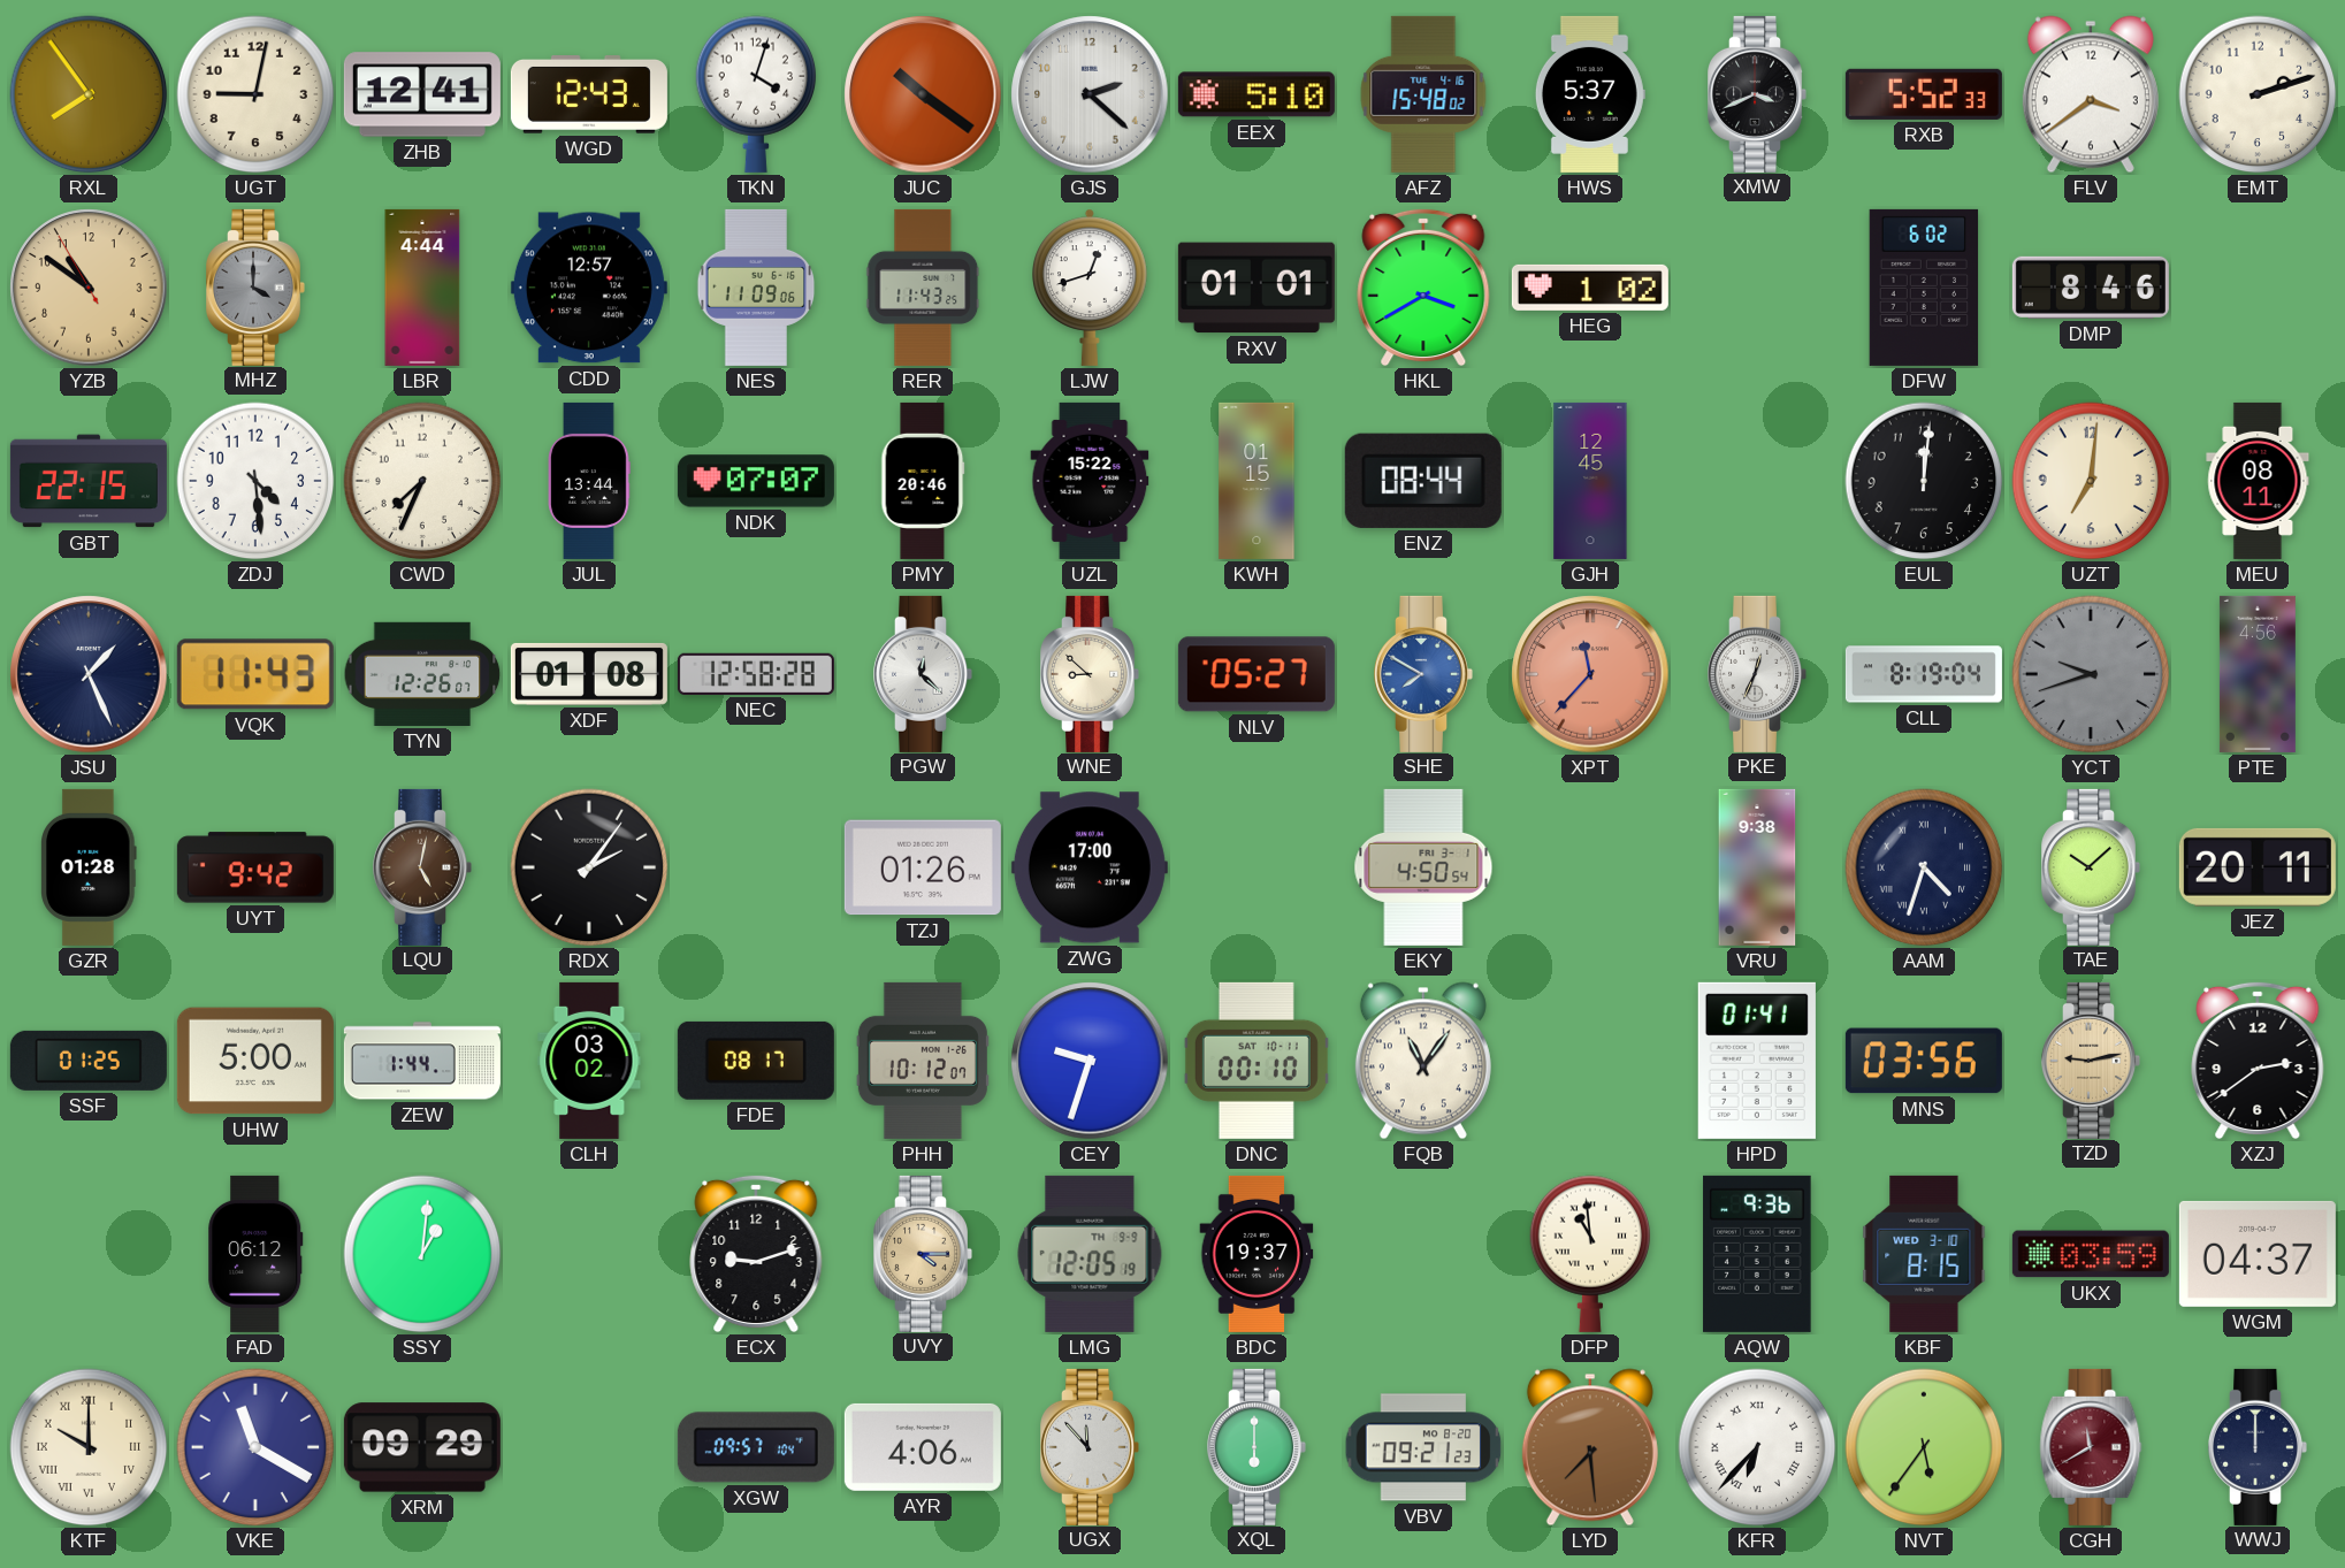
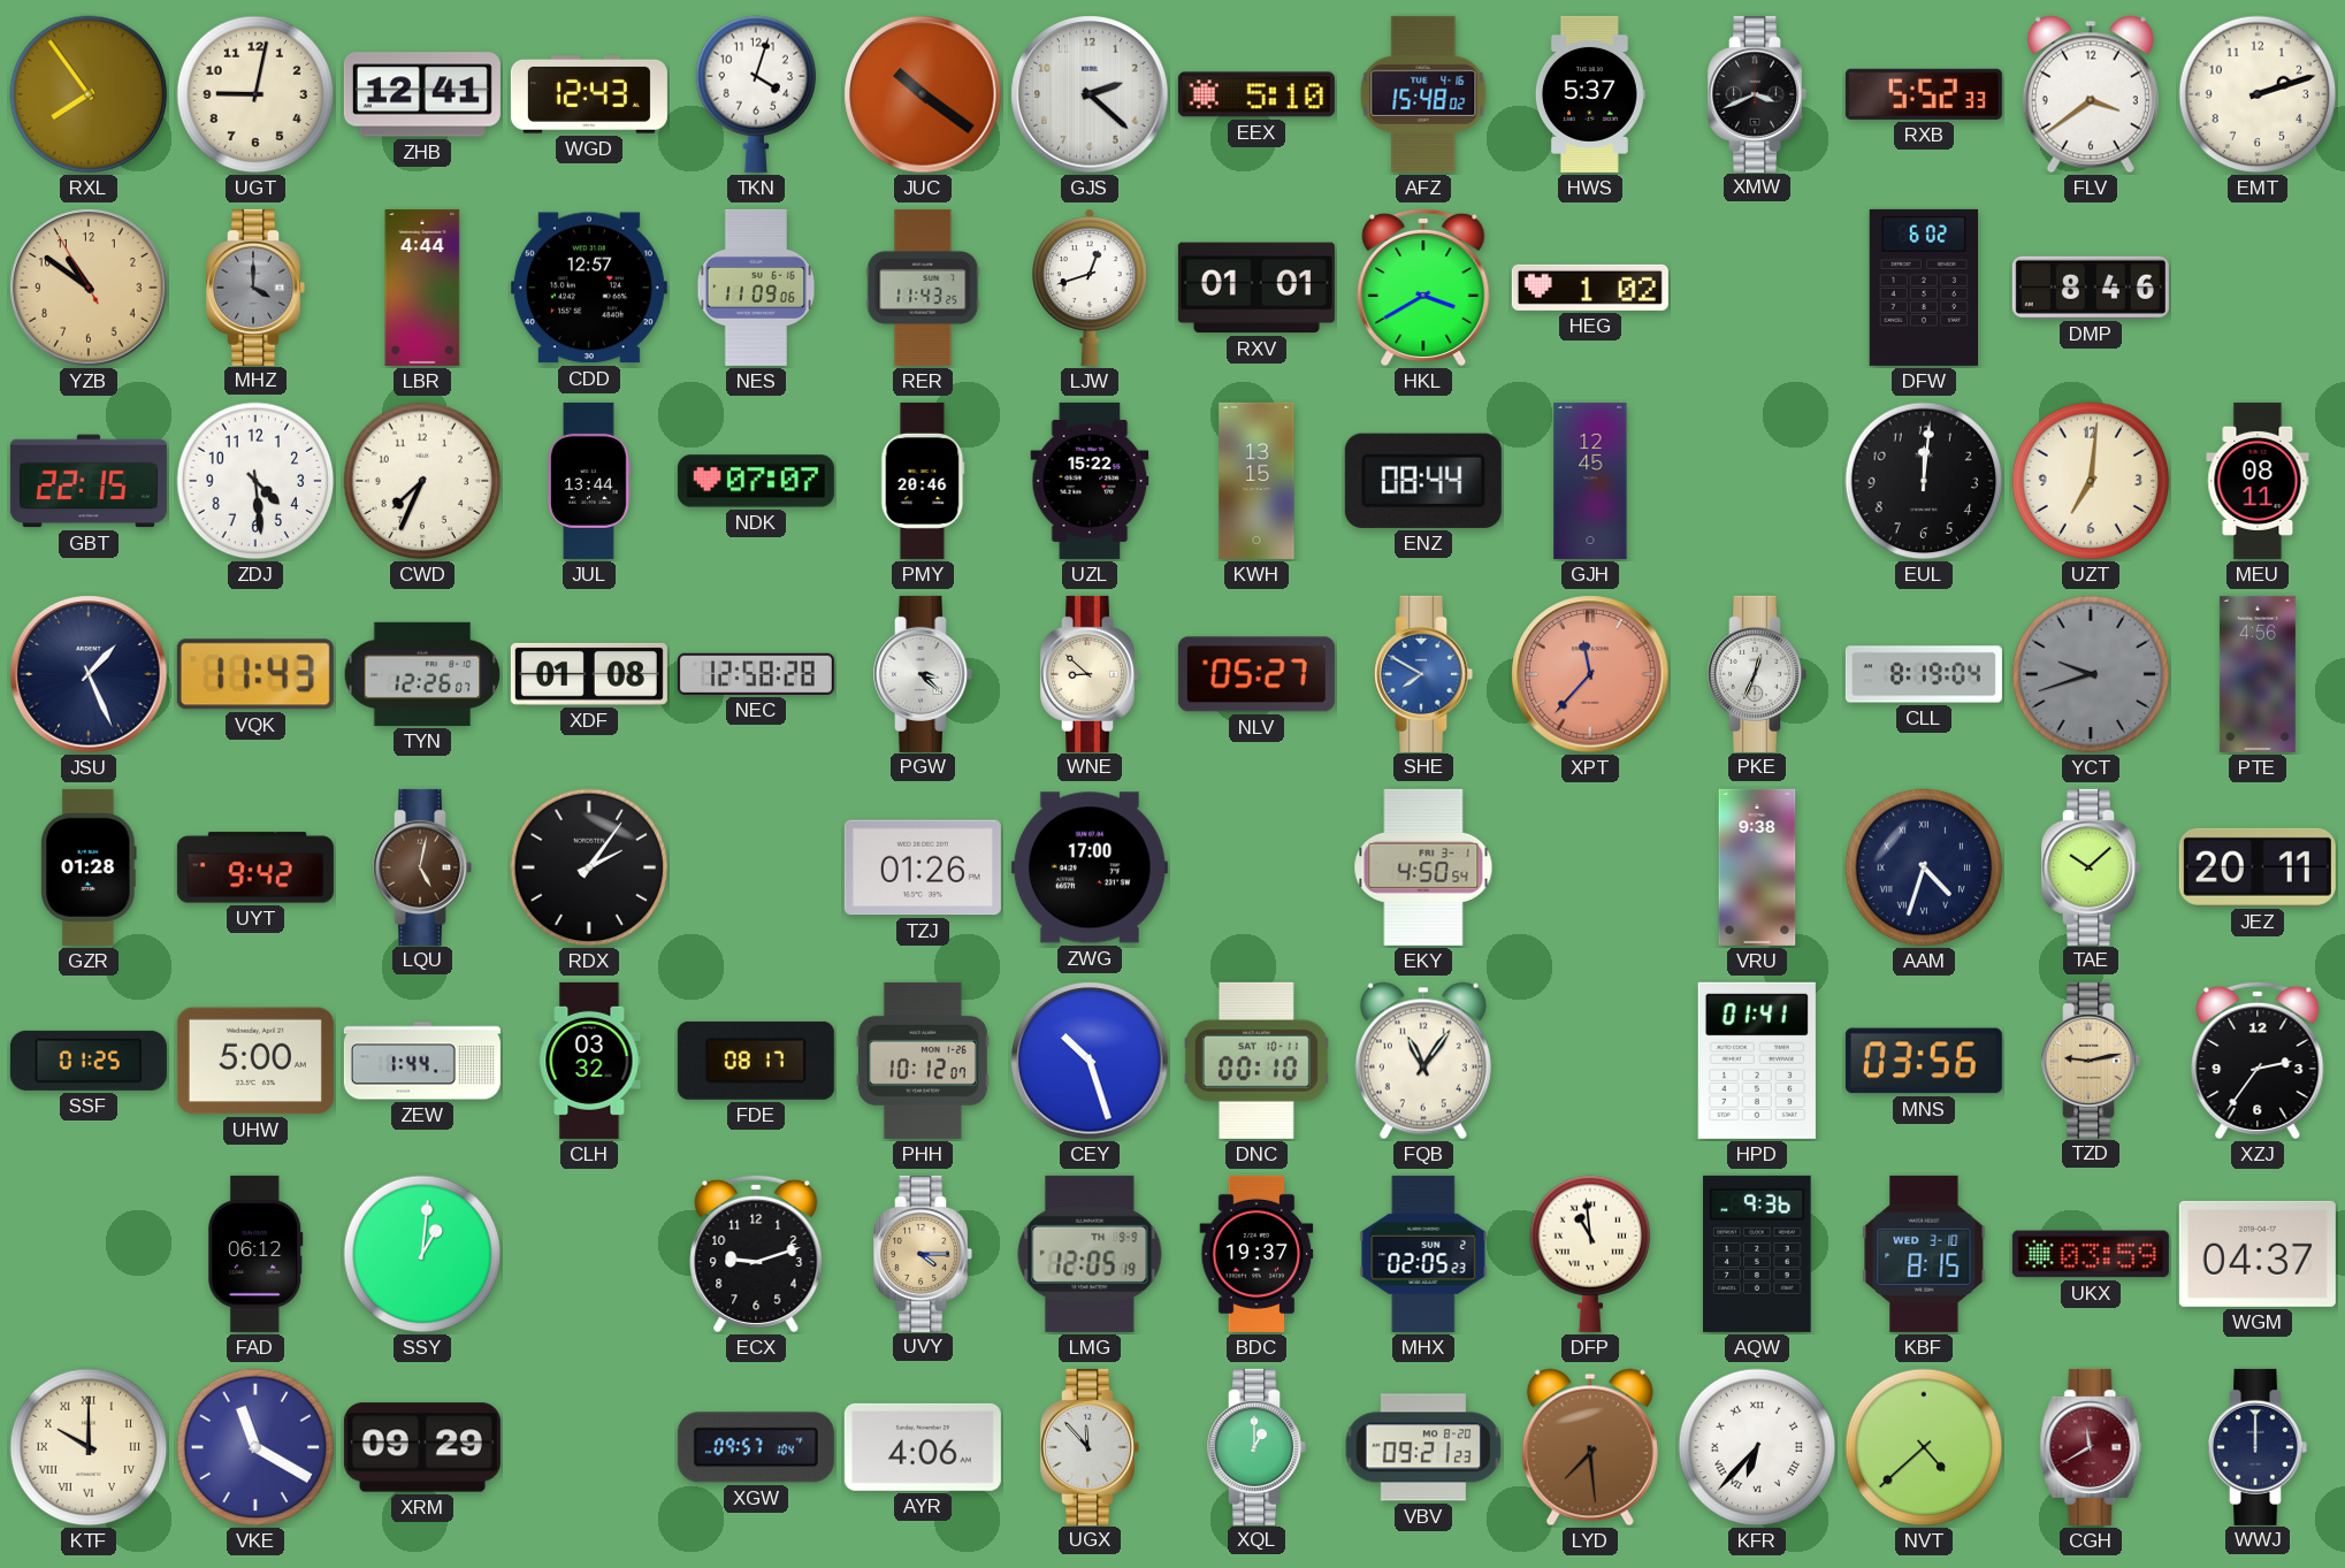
KWH: 01:15 -> 13:15
PGW: 12:22 -> 3:22
CLH: 03:02 -> 03:32
CEY: 9:33 -> 10:27
XZJ: 2:39 -> 2:36
MHX: none -> 02:05
XQL: 6:00 -> 1:00
NVT: 5:36 -> 4:38
